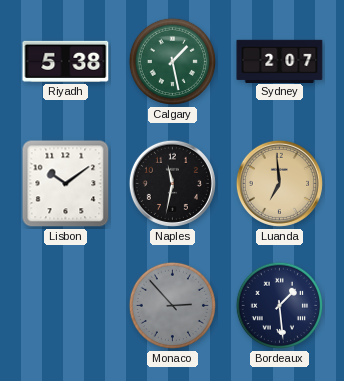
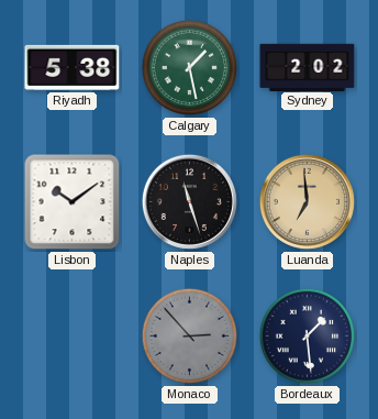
Sydney: 2:07 -> 2:02
Naples: 11:32 -> 11:27
